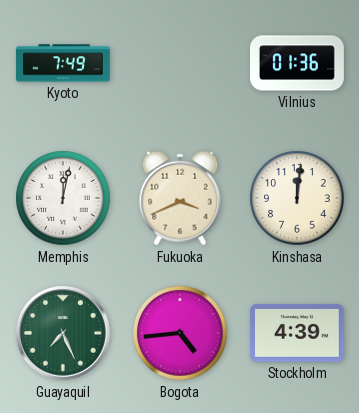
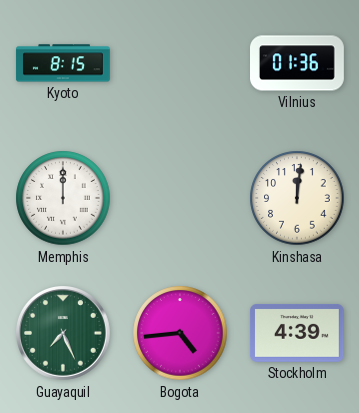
Kyoto: 7:49 -> 8:15
Memphis: 12:02 -> 12:00
Fukuoka: 3:41 -> none
